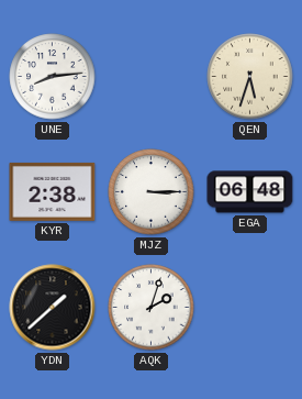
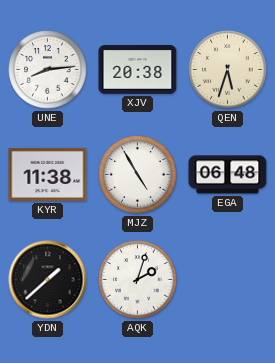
XJV: none -> 20:38
KYR: 2:38 -> 11:38
MJZ: 3:15 -> 4:55
